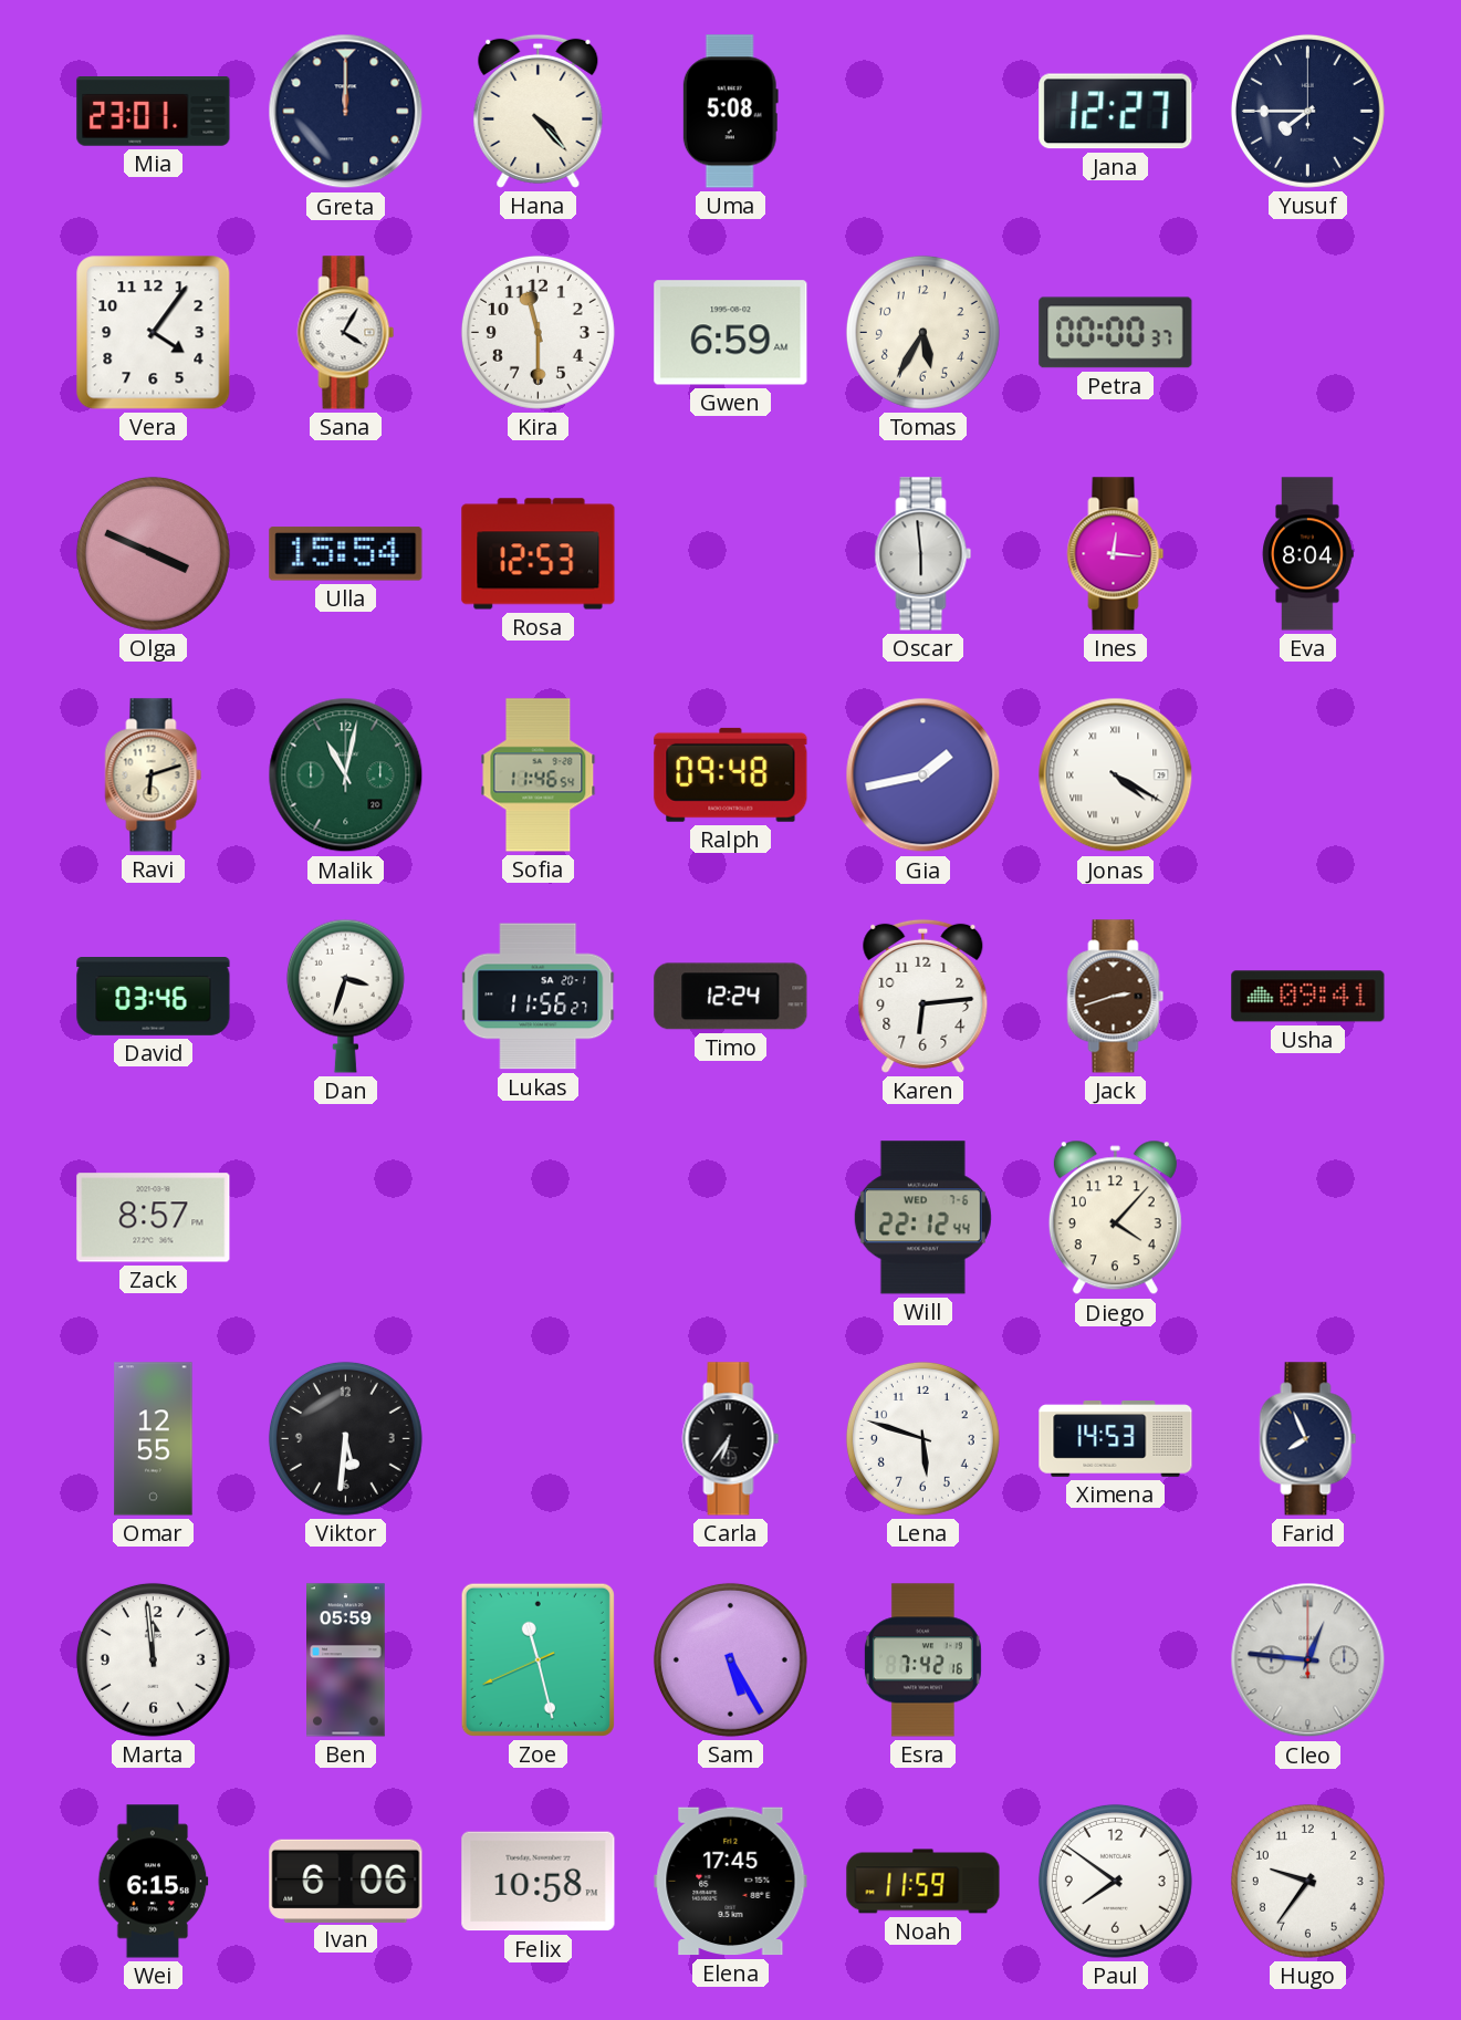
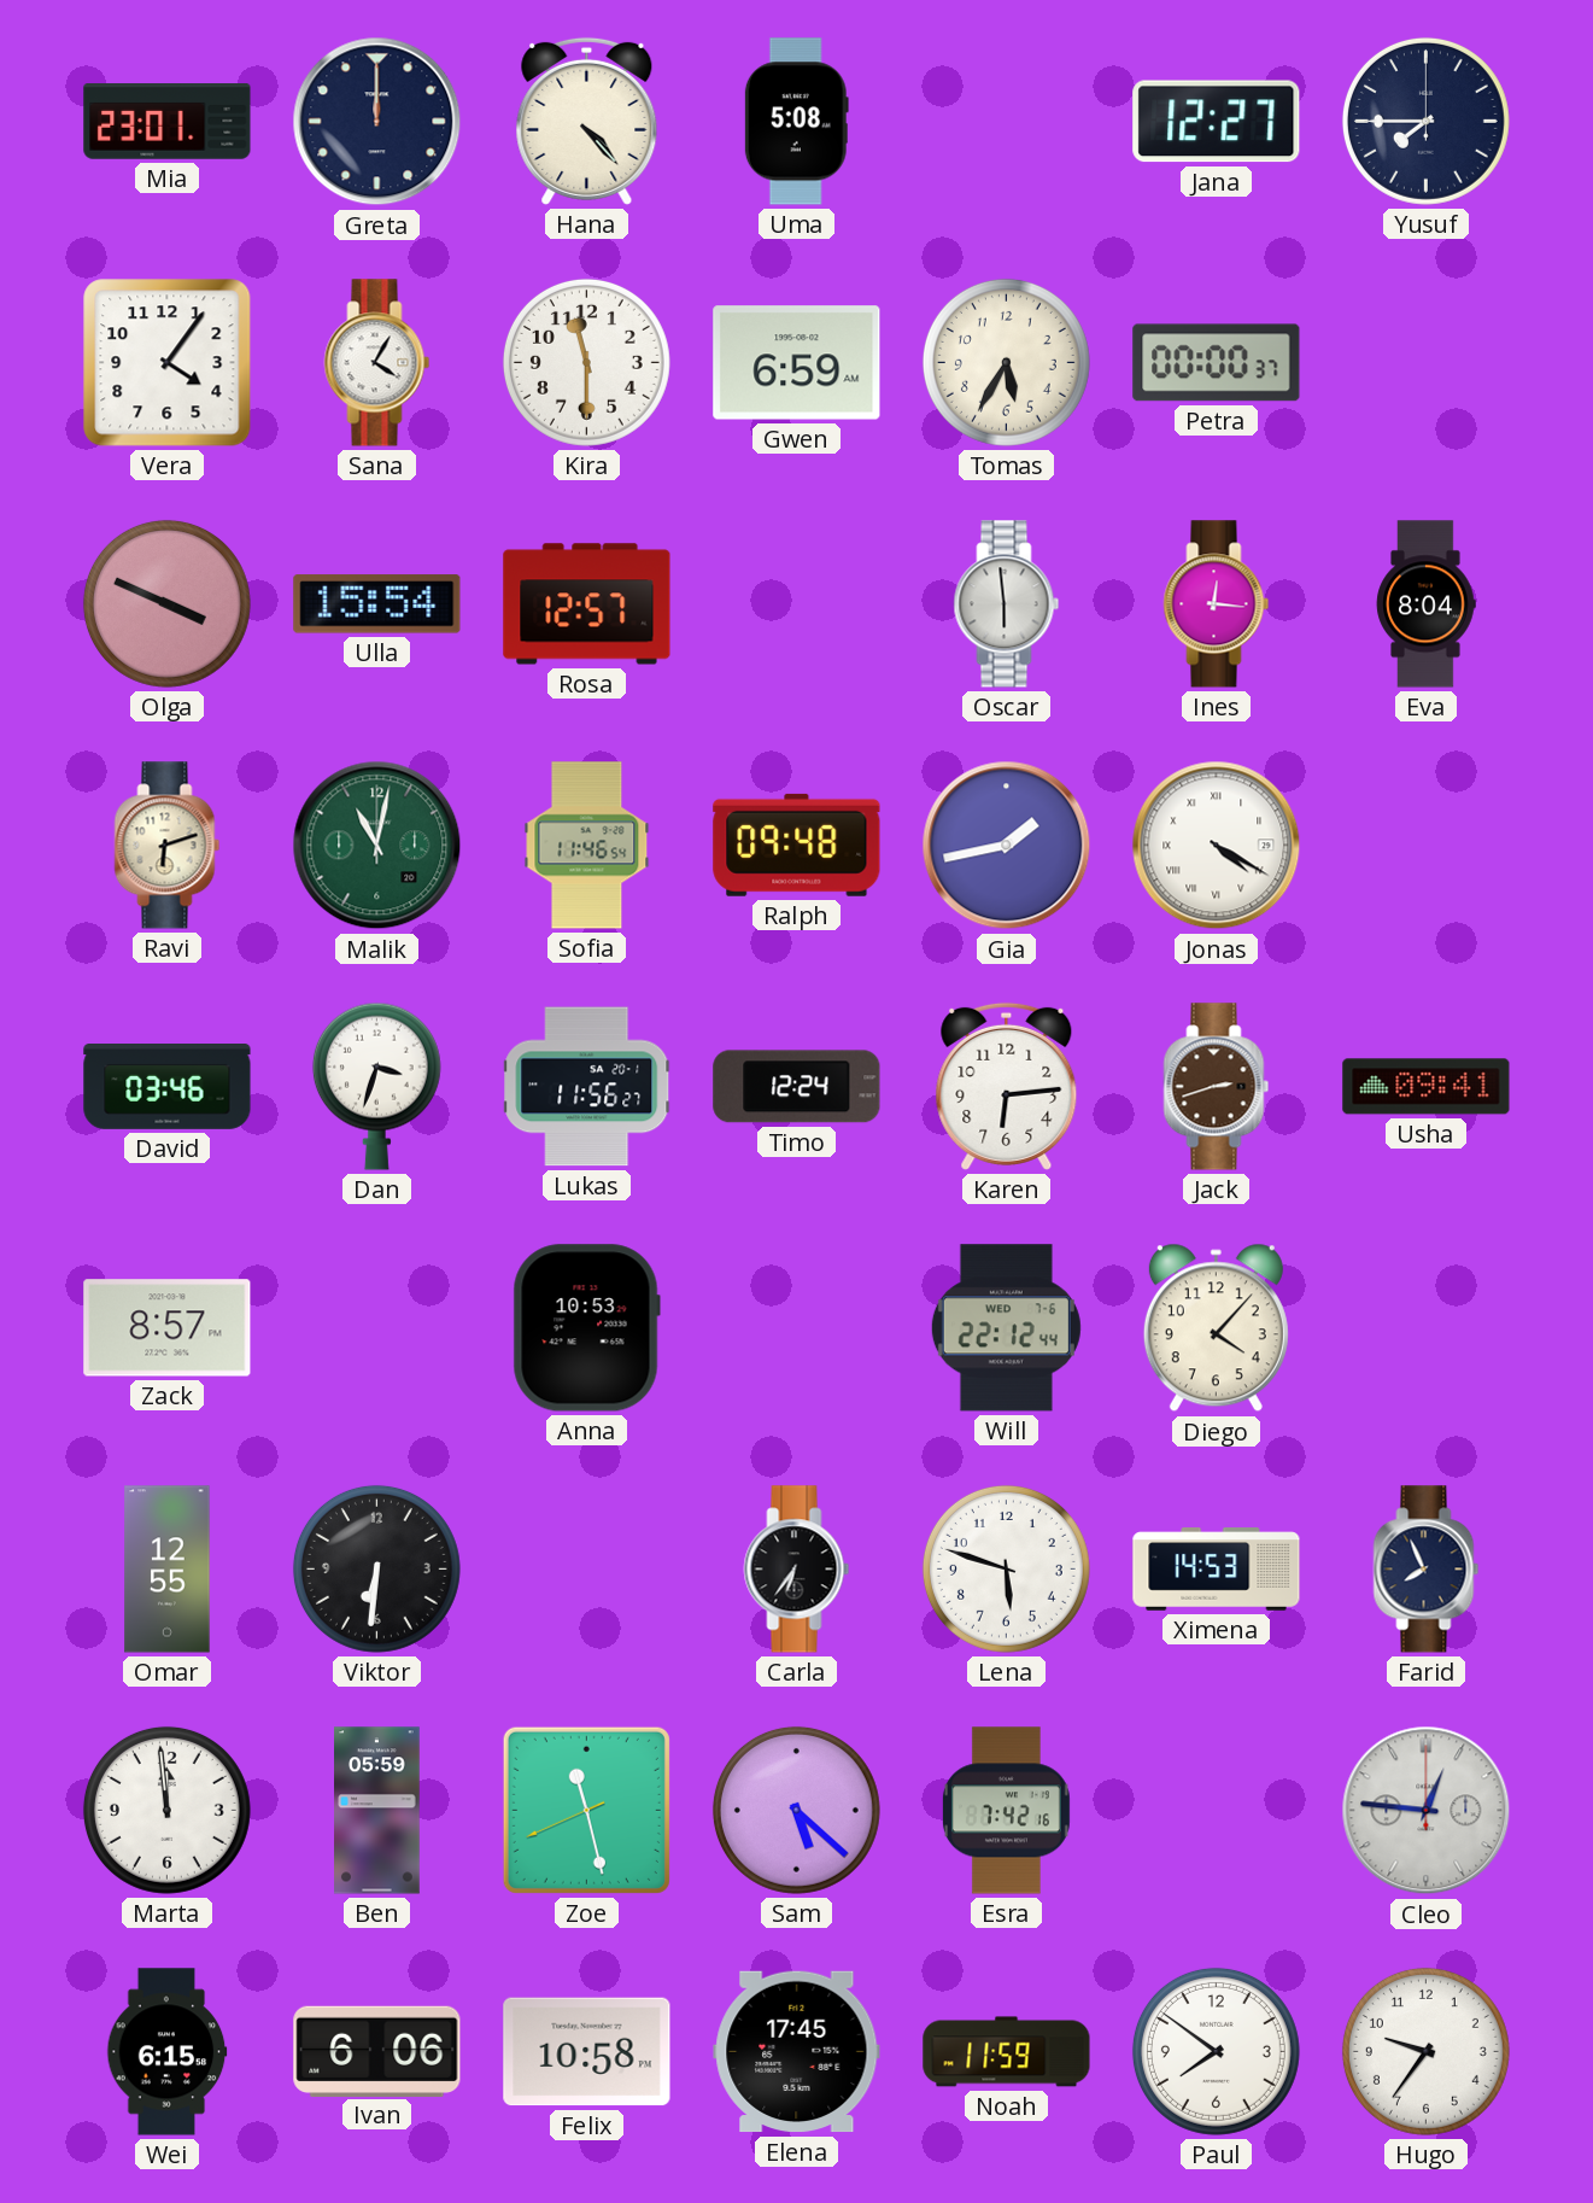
Rosa: 12:53 -> 12:57
Anna: none -> 10:53
Viktor: 5:31 -> 6:31
Sam: 5:25 -> 5:22
